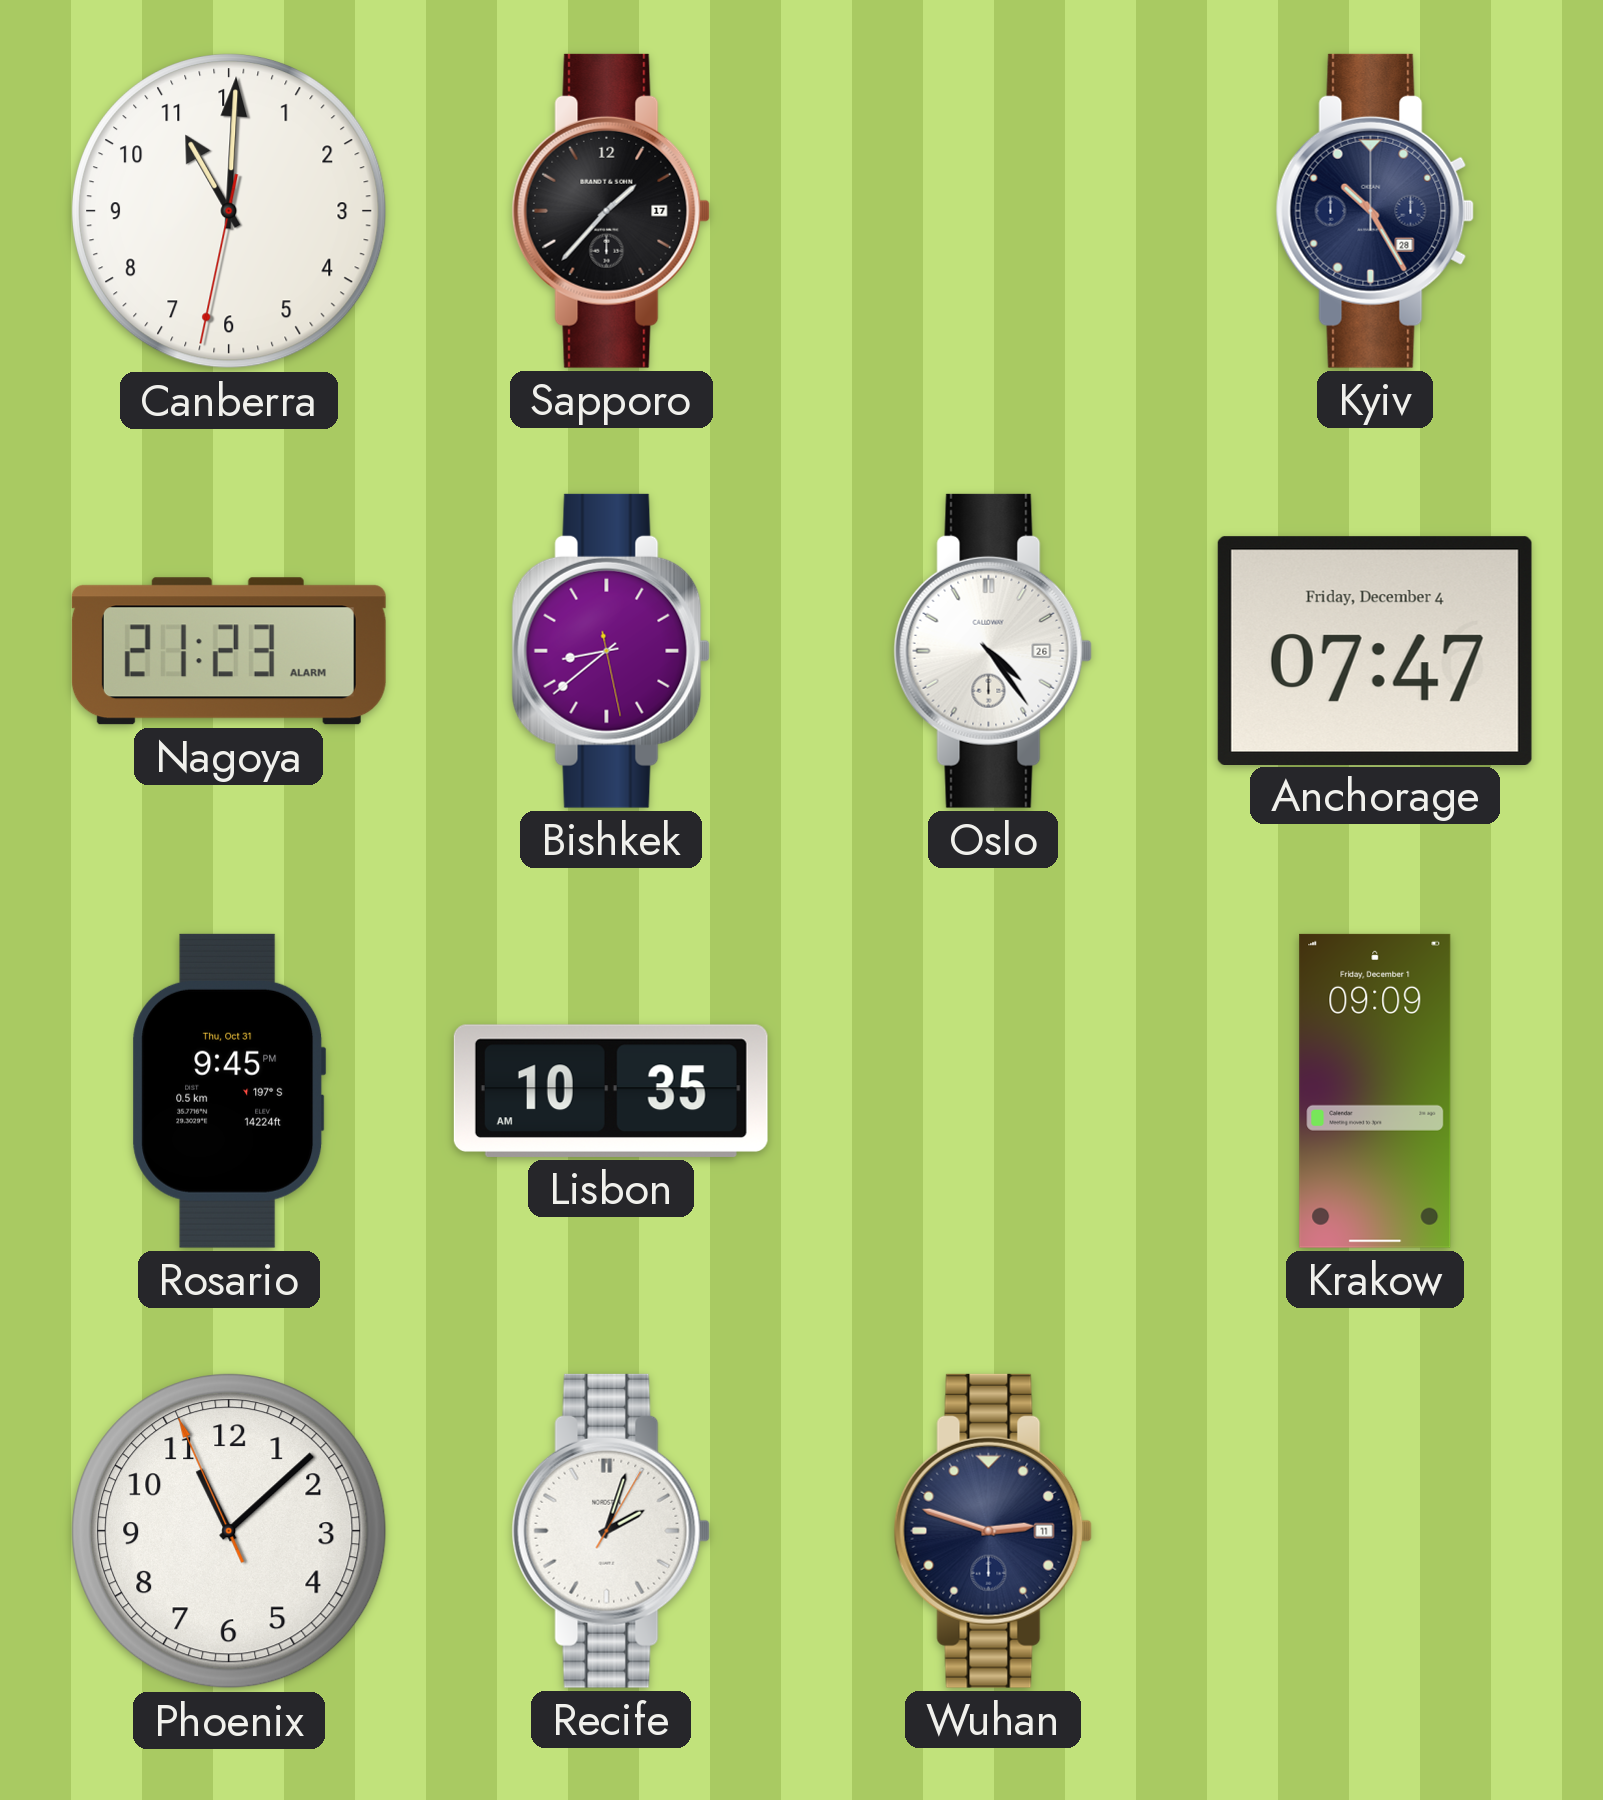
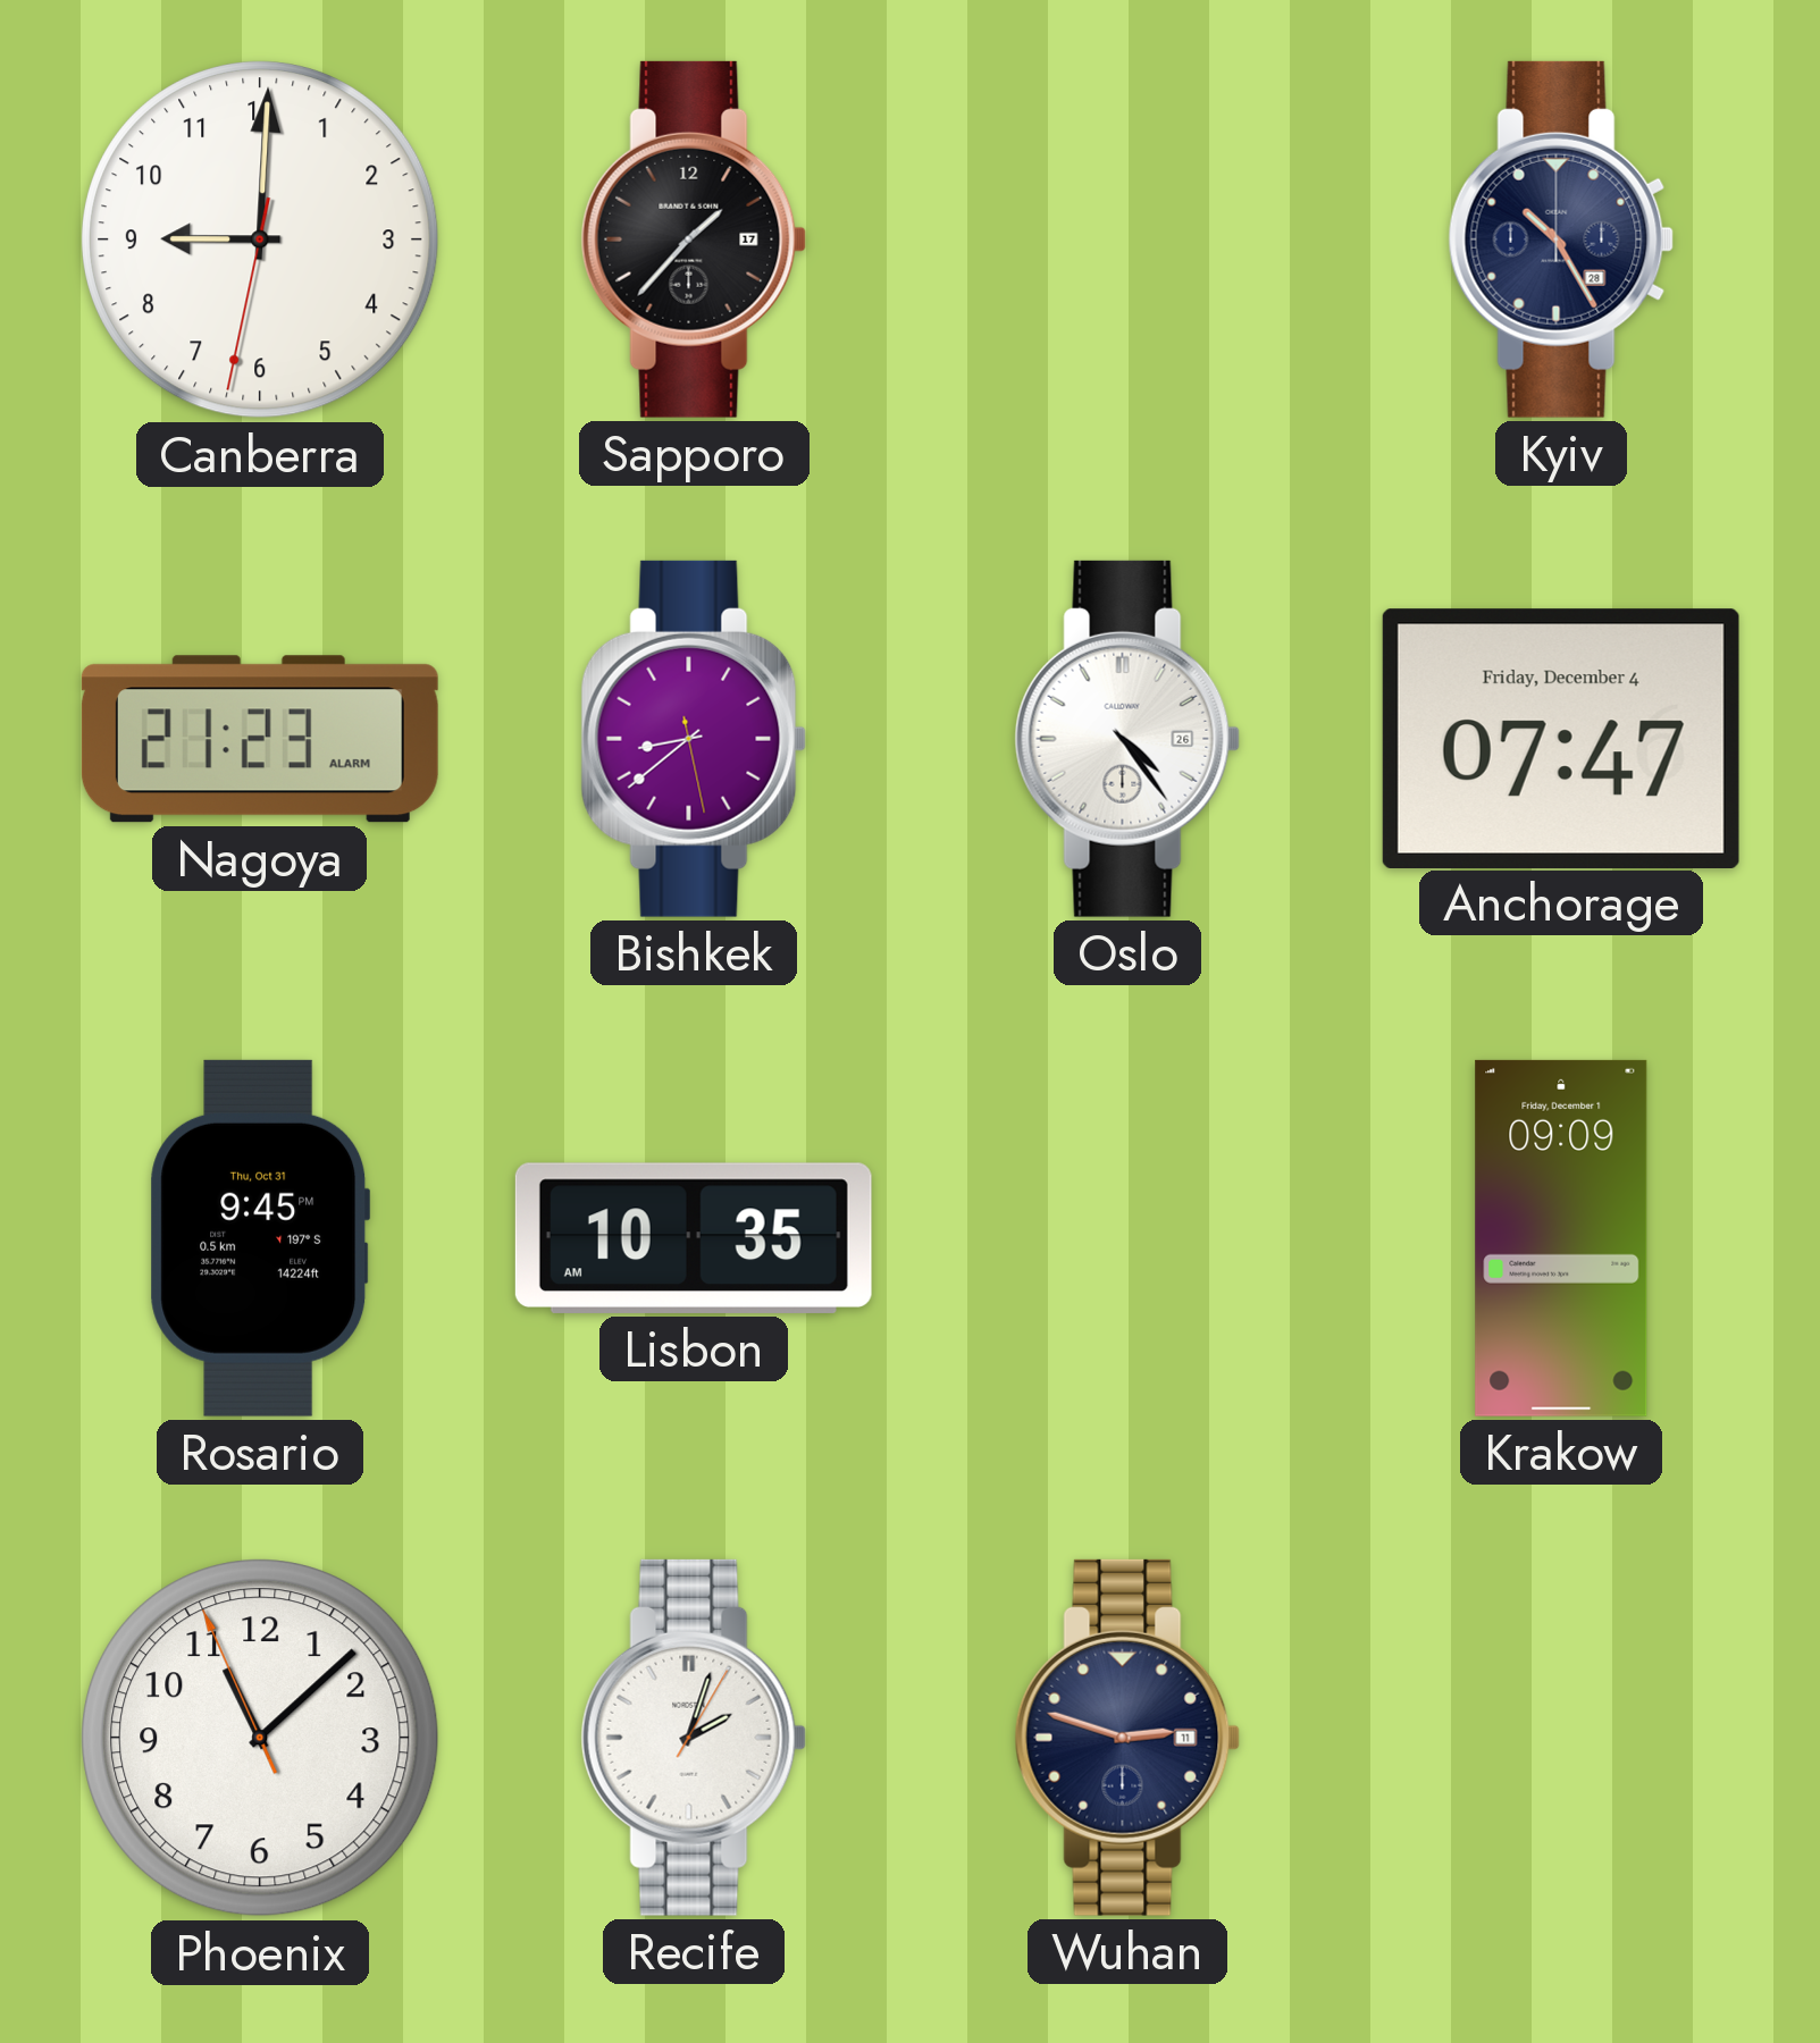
Canberra: 11:00 -> 9:00
